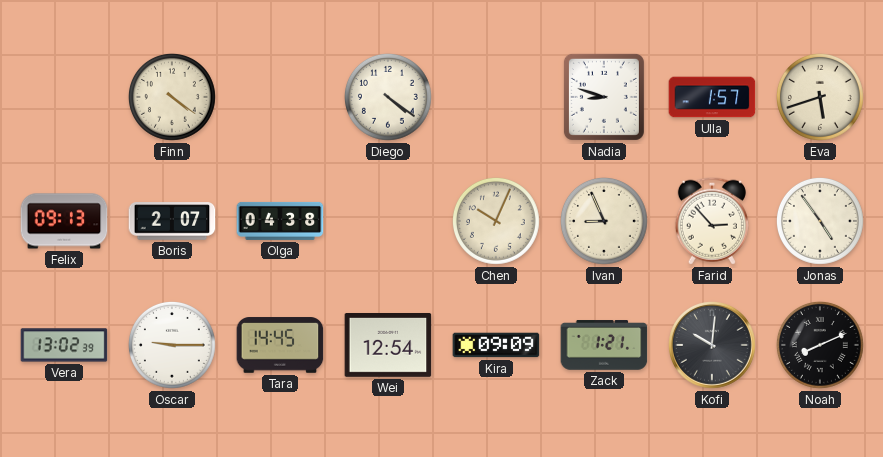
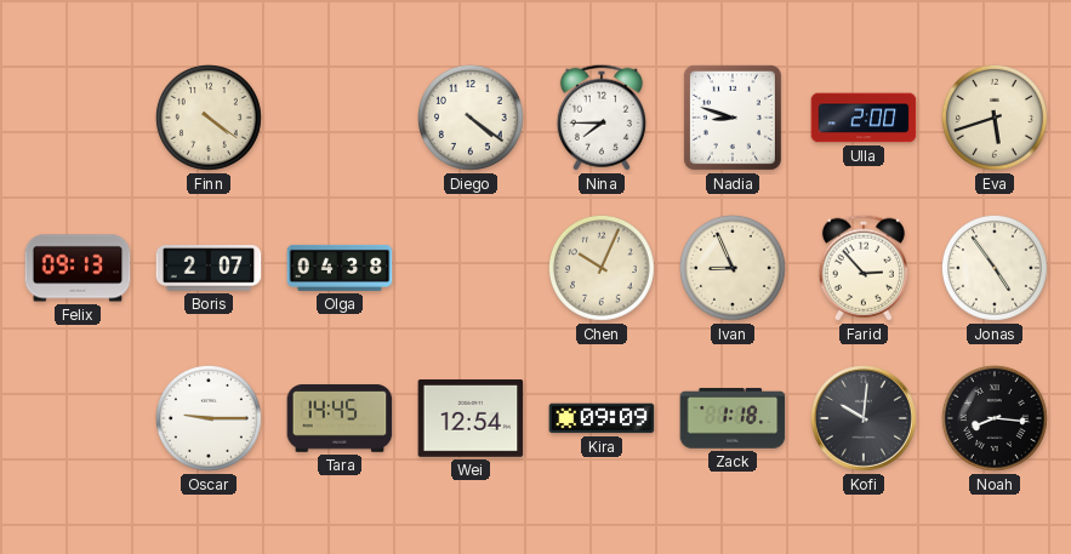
Nina: none -> 7:45
Ulla: 1:57 -> 2:00
Vera: 13:02 -> none
Zack: 1:21 -> 1:18
Noah: 8:11 -> 8:16
